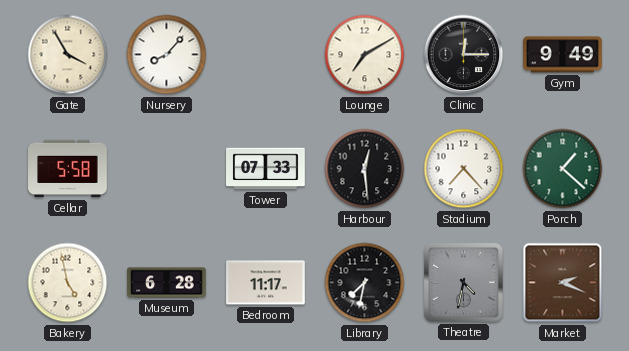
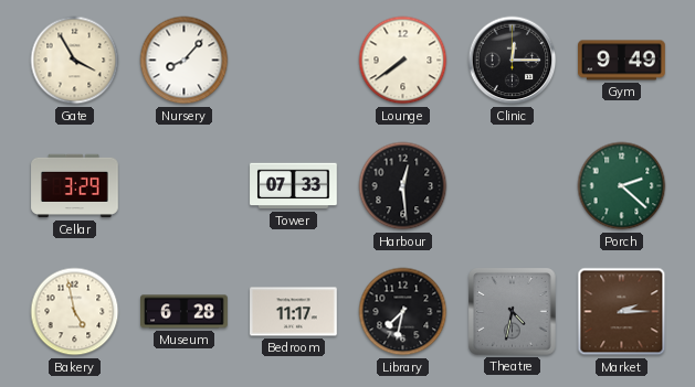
Lounge: 7:10 -> 7:39
Cellar: 5:58 -> 3:29
Stadium: 7:23 -> none
Porch: 1:22 -> 2:22
Market: 2:19 -> 2:15
